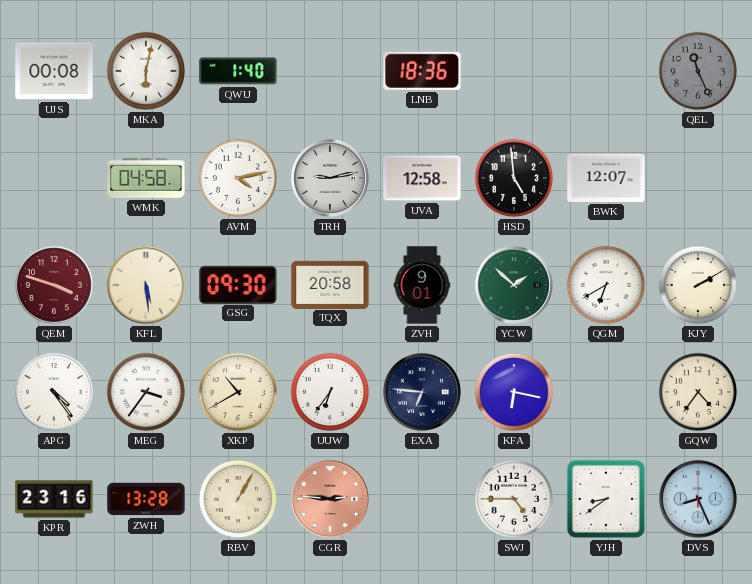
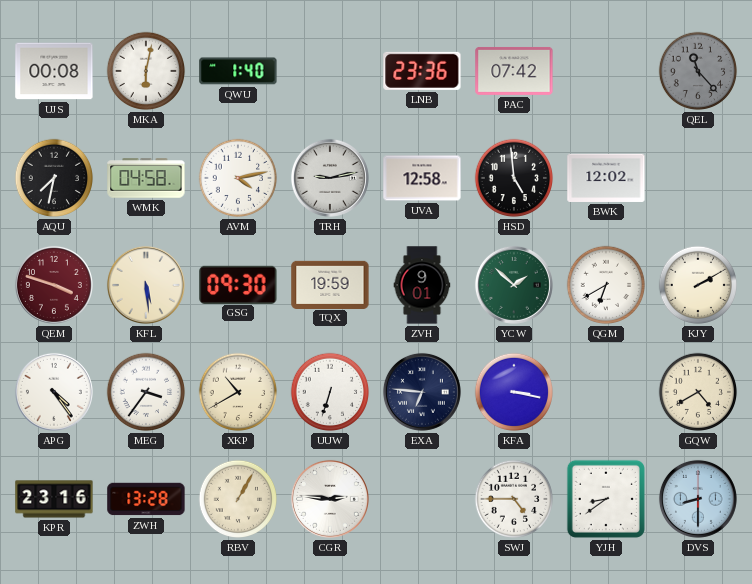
LNB: 18:36 -> 23:36
PAC: none -> 07:42
QEL: 11:26 -> 11:23
AQU: none -> 7:32
BWK: 12:07 -> 12:02
TQX: 20:58 -> 19:59
UUW: 6:36 -> 6:33
KFA: 6:17 -> 3:17
GQW: 4:36 -> 4:40
CGR dial: salmon -> white
DVS: 8:26 -> 8:30
